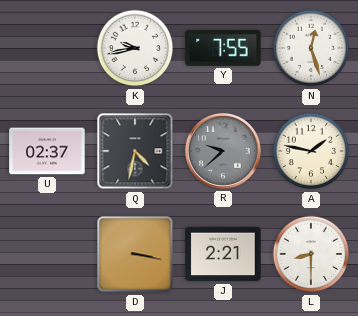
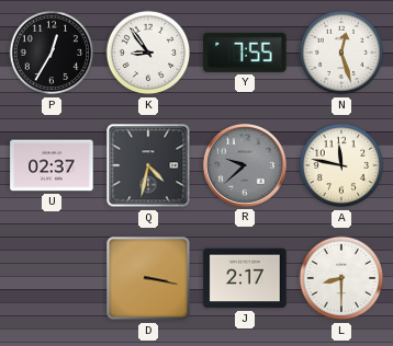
P: none -> 12:35
K: 9:43 -> 8:54
A: 1:47 -> 11:47
J: 2:21 -> 2:17
